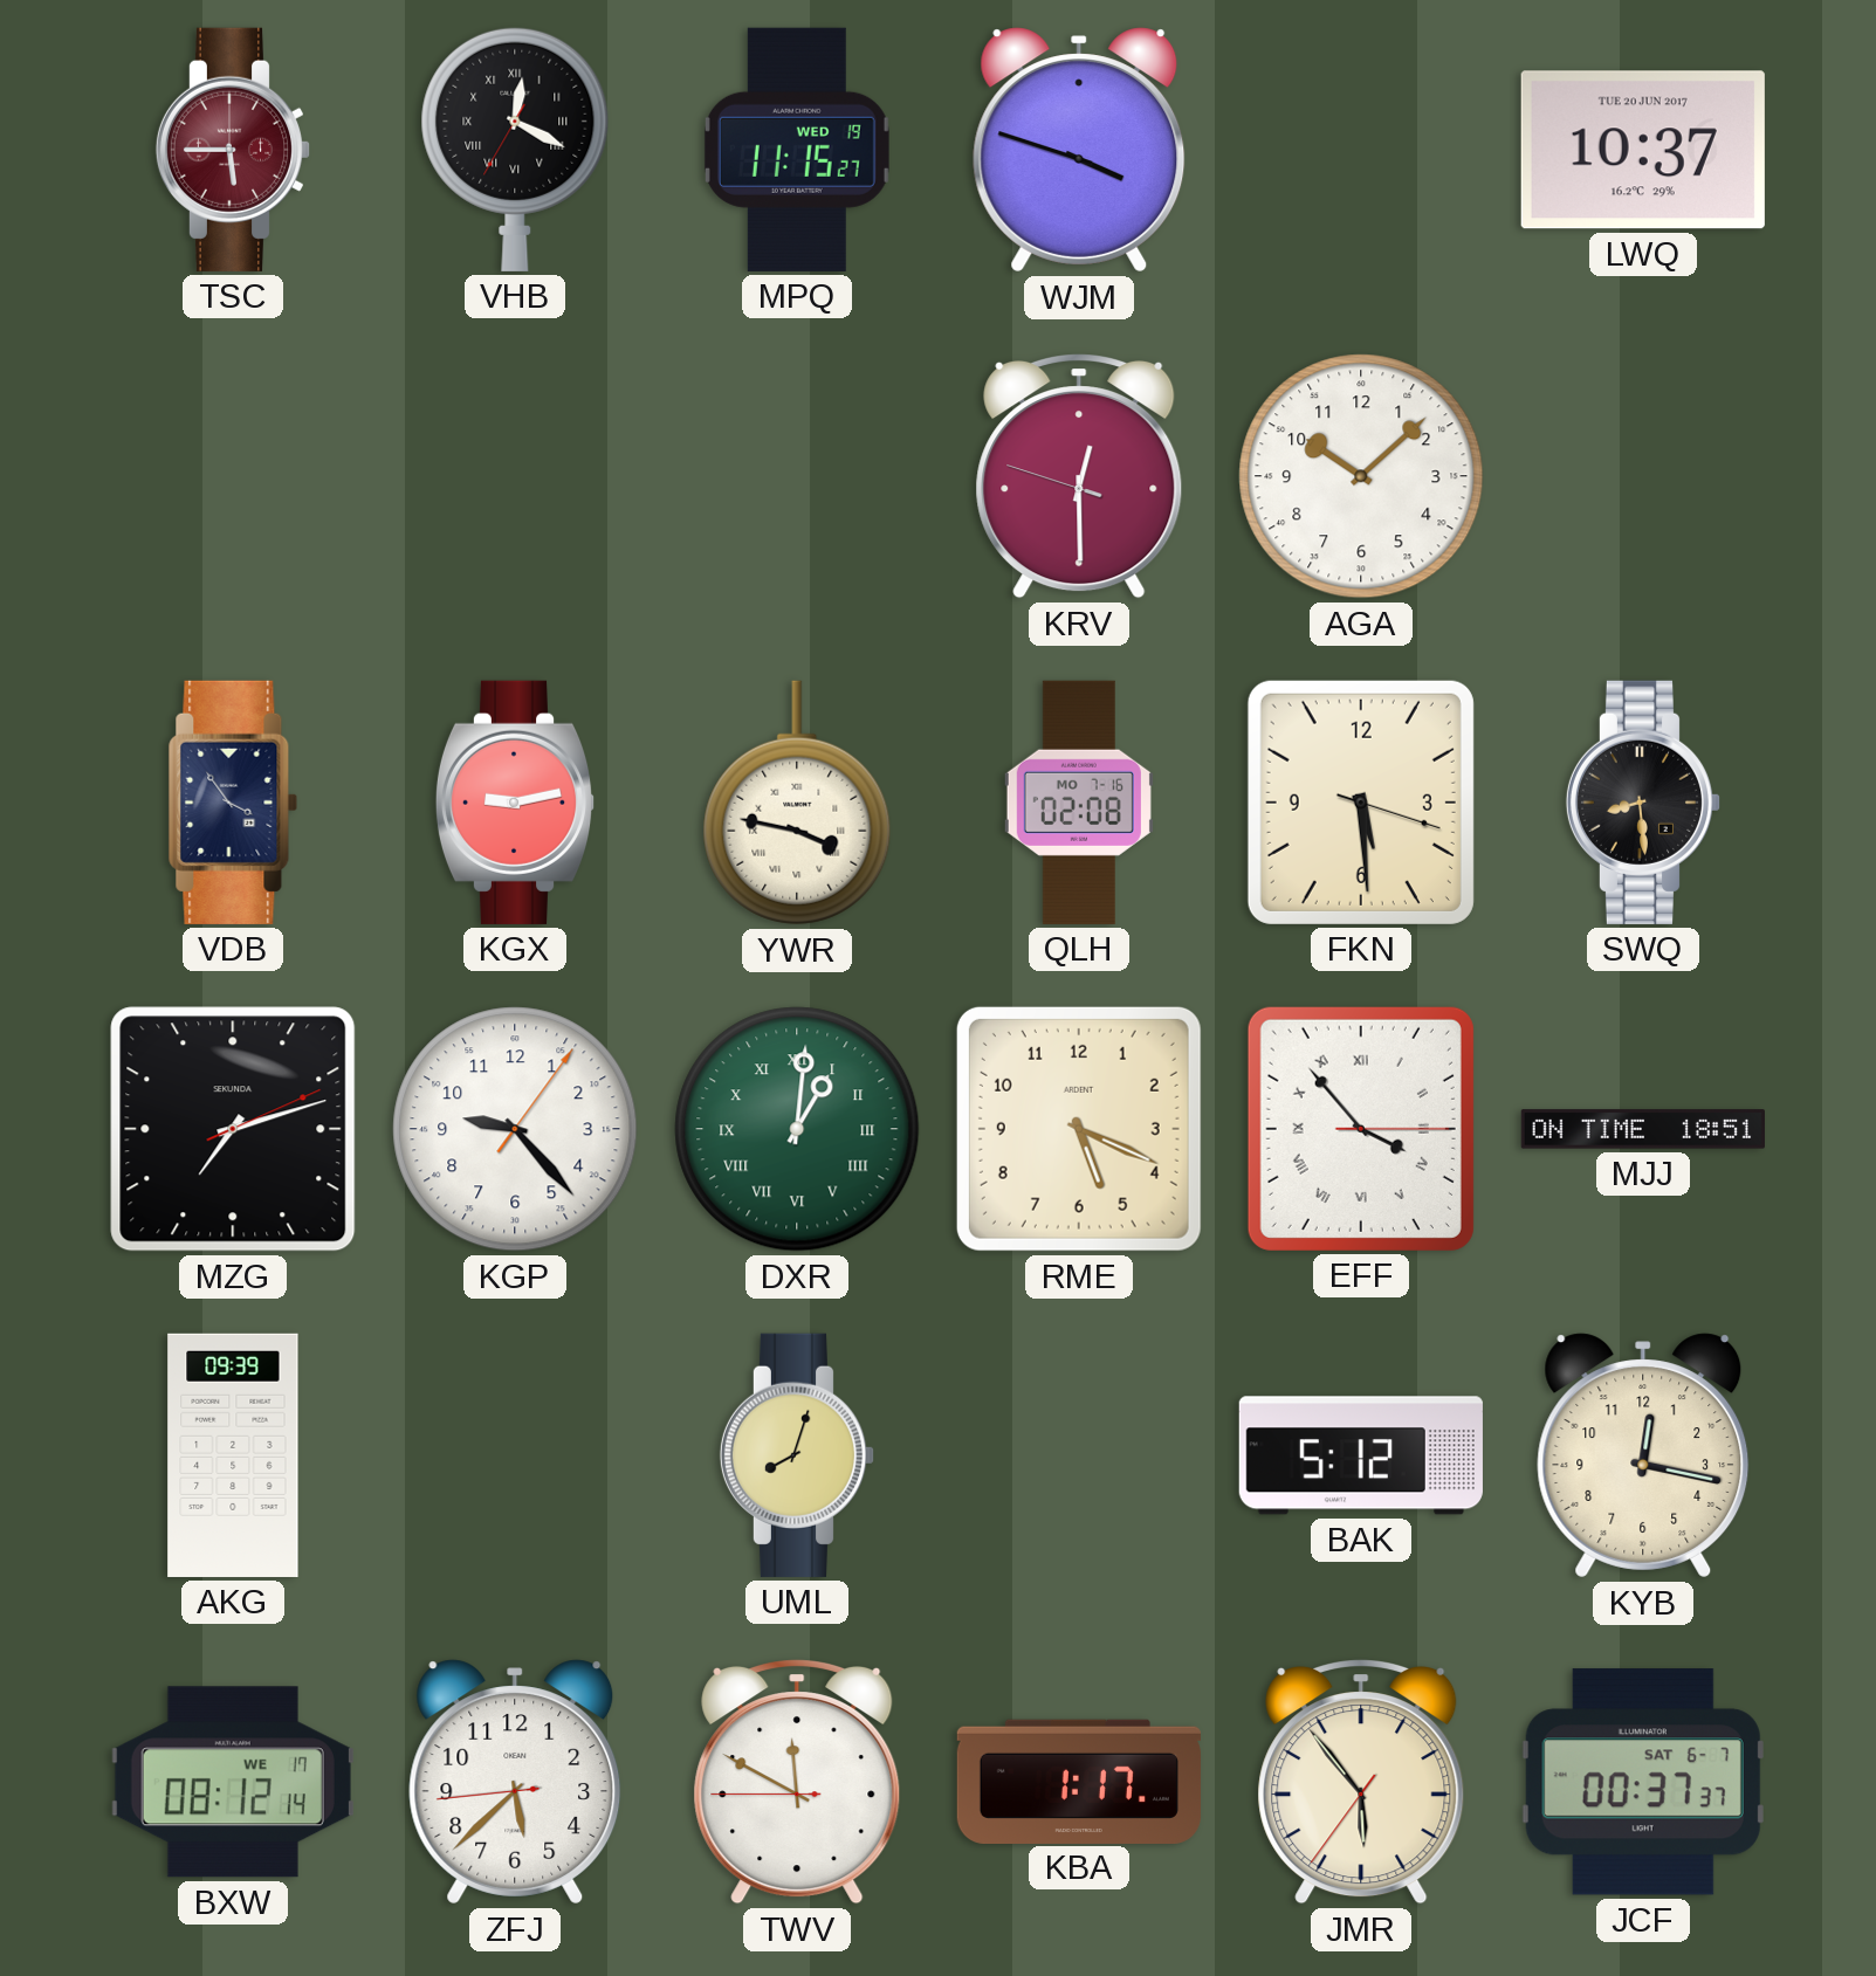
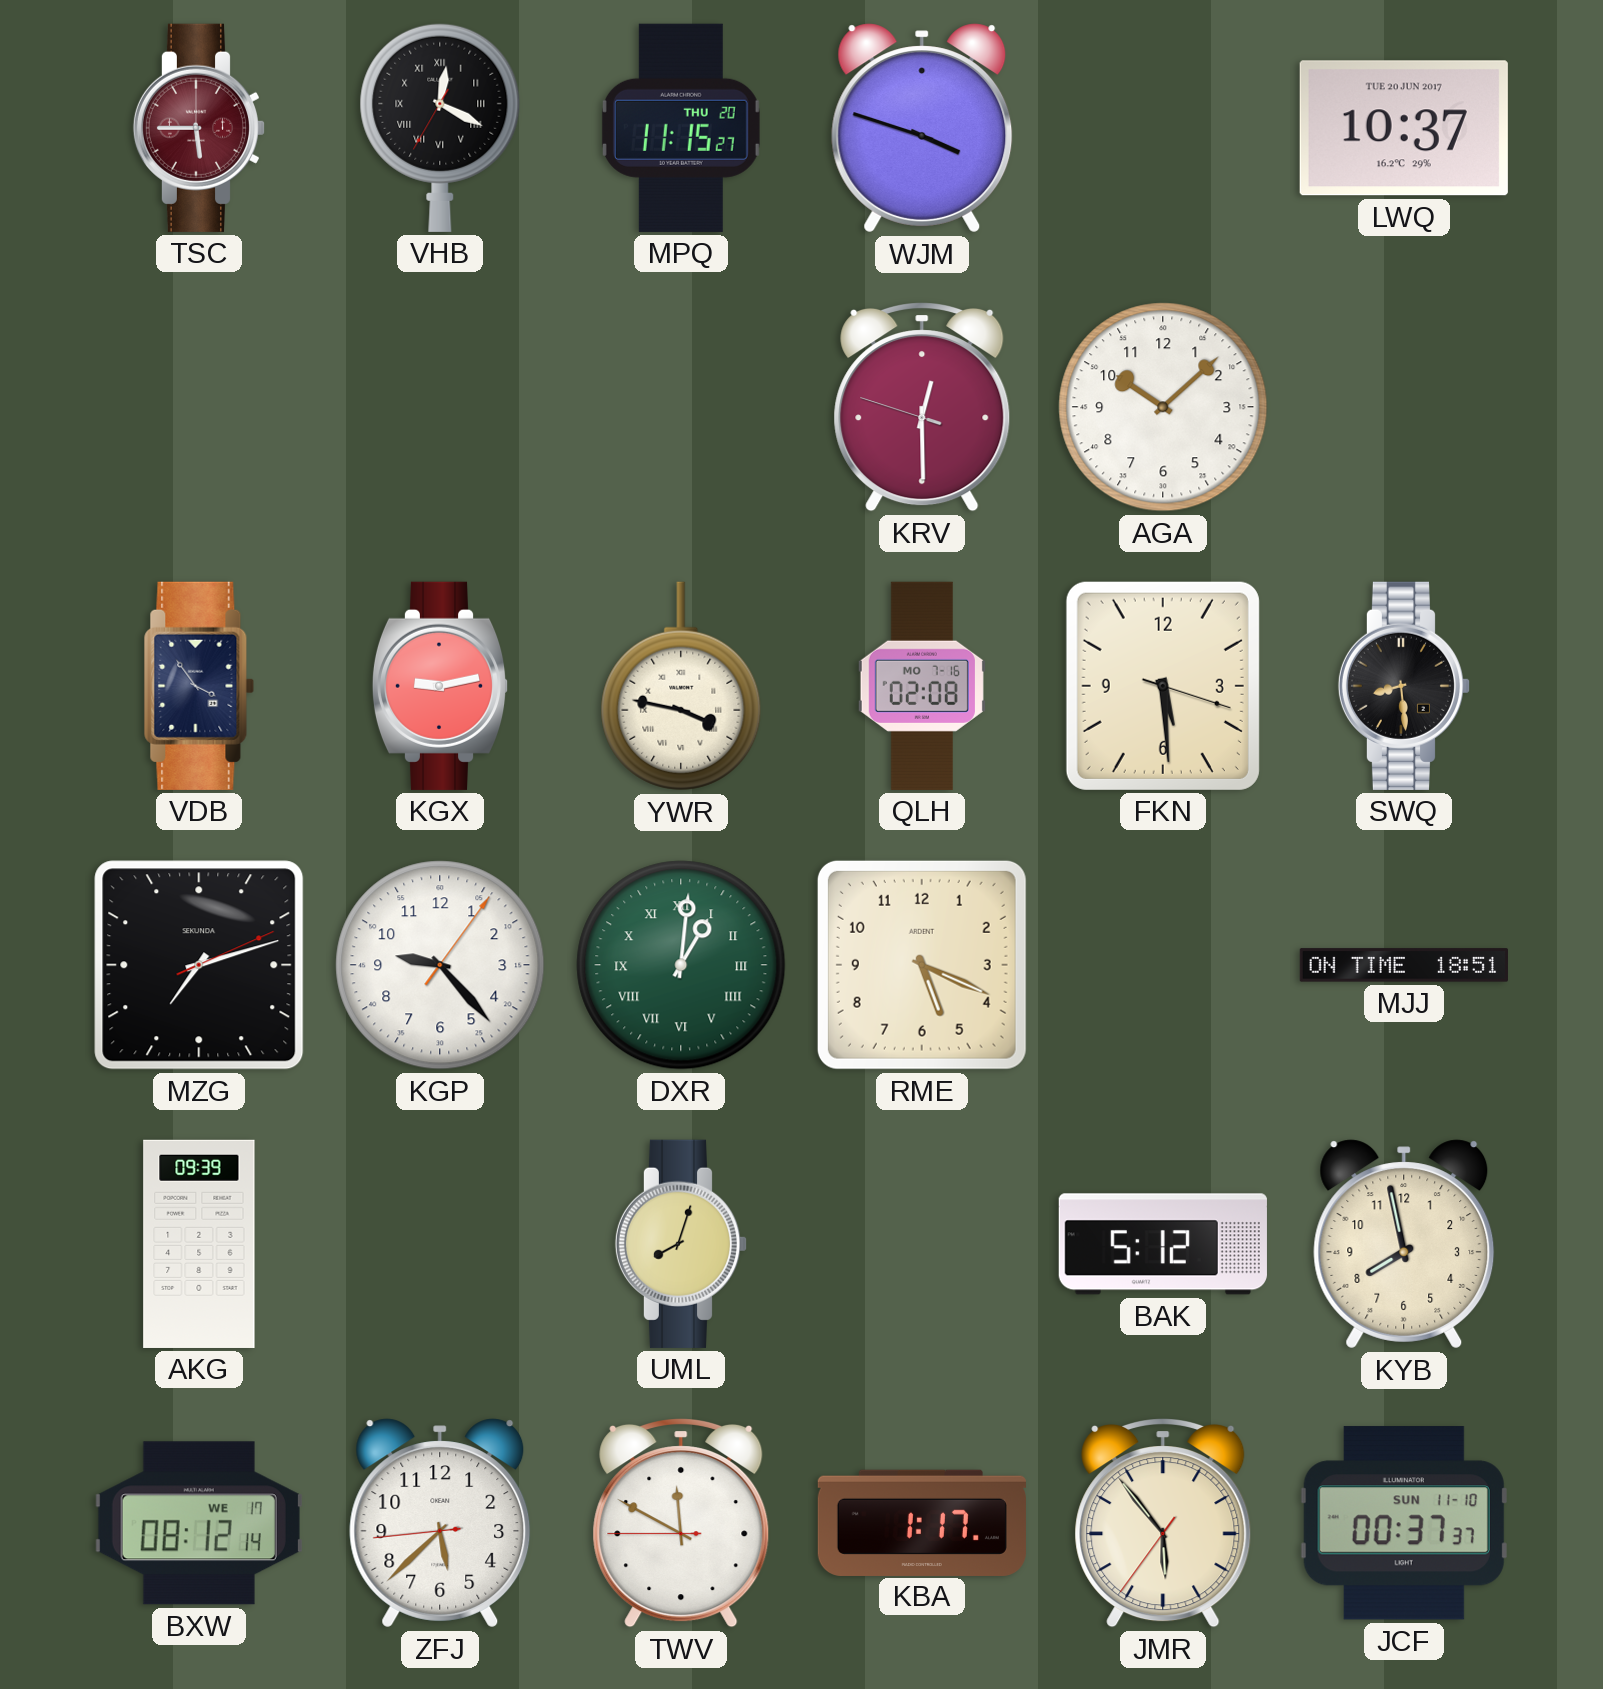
MPQ date: WED 19 -> THU 20
EFF: 3:53 -> none
KYB: 12:17 -> 7:58
JCF date: SAT 6-7 -> SUN 11-10
